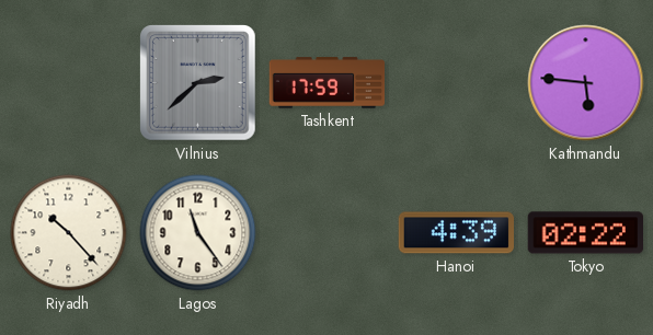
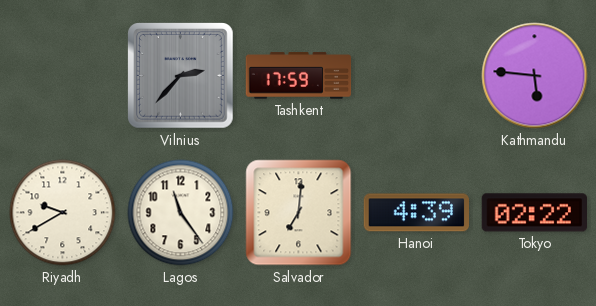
Vilnius: 2:38 -> 2:37
Riyadh: 10:23 -> 9:40
Salvador: none -> 7:01
